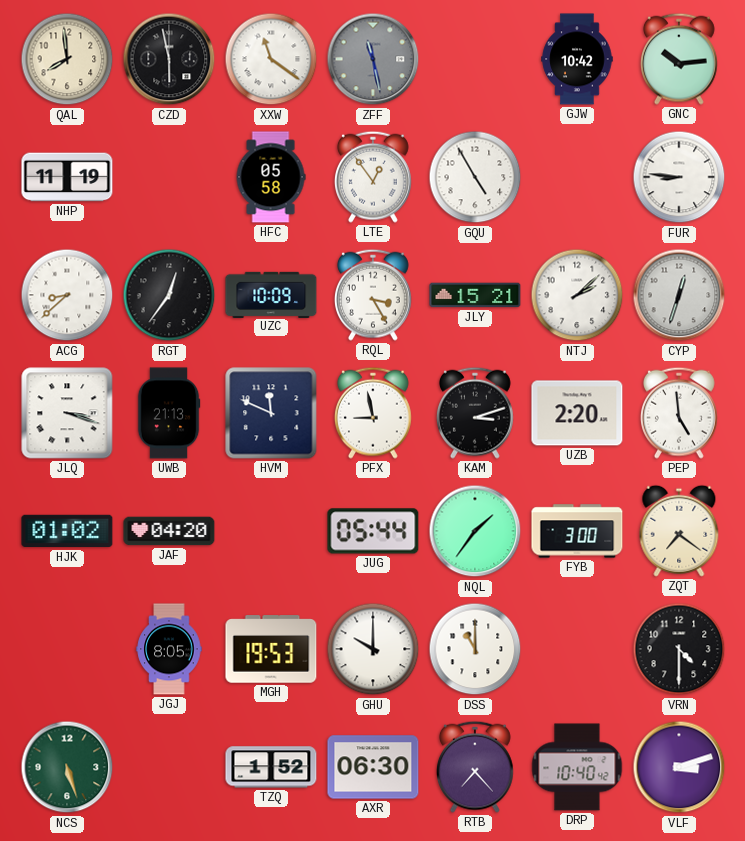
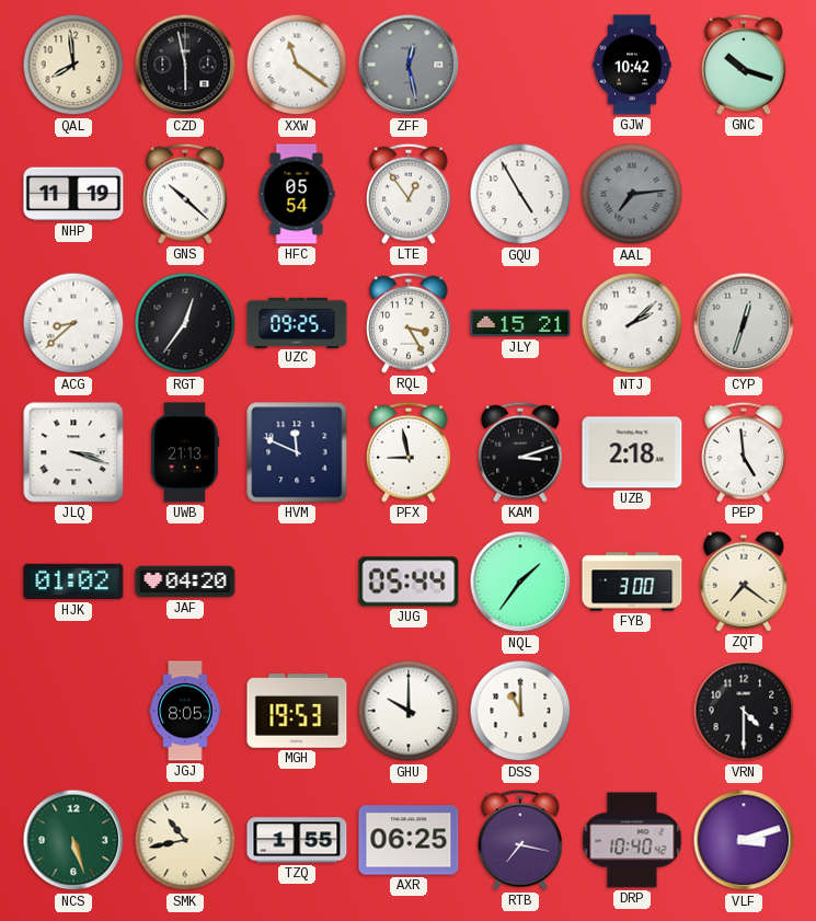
ZFF: 11:28 -> 12:28
GNC: 10:14 -> 10:18
GNS: none -> 10:22
HFC: 05:58 -> 05:54
AAL: none -> 7:14
FUR: 8:46 -> none
UZC: 10:09 -> 09:25
UZB: 2:20 -> 2:18
SMK: none -> 10:43
TZQ: 1:52 -> 1:55
AXR: 06:30 -> 06:25
RTB: 7:23 -> 7:17
